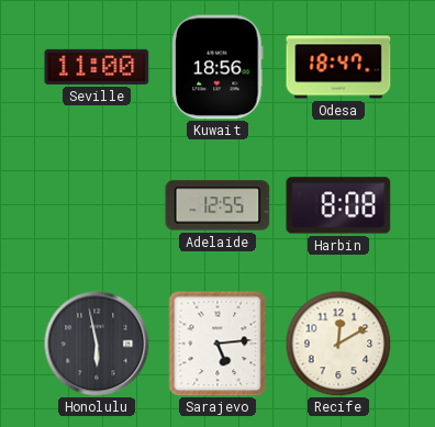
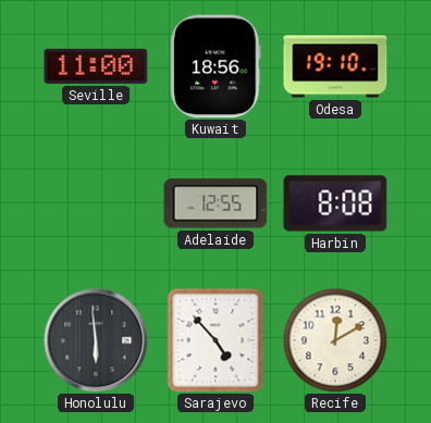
Odesa: 18:47 -> 19:10
Honolulu: 5:58 -> 5:59
Sarajevo: 5:14 -> 4:53
